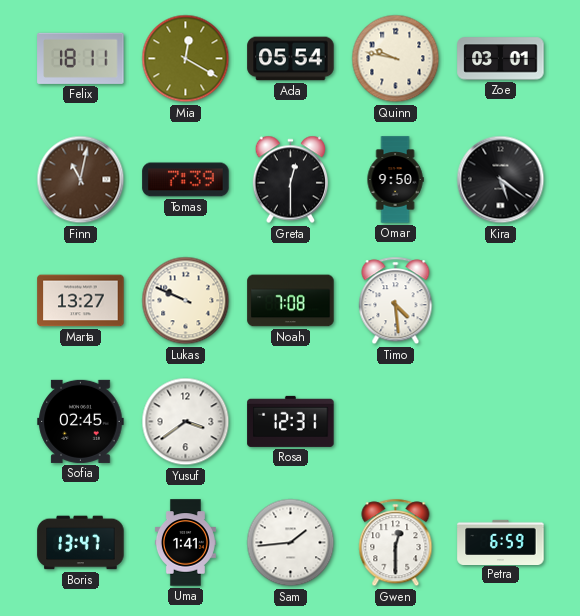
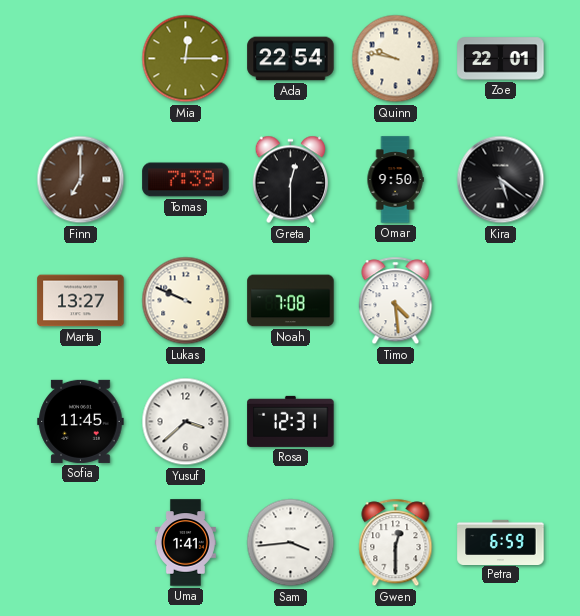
Felix: 18:11 -> none
Mia: 12:20 -> 12:15
Ada: 05:54 -> 22:54
Zoe: 03:01 -> 22:01
Finn: 11:02 -> 7:00
Sofia: 02:45 -> 11:45
Yusuf: 3:39 -> 3:38
Boris: 13:47 -> none
Sam: 1:44 -> 3:44
